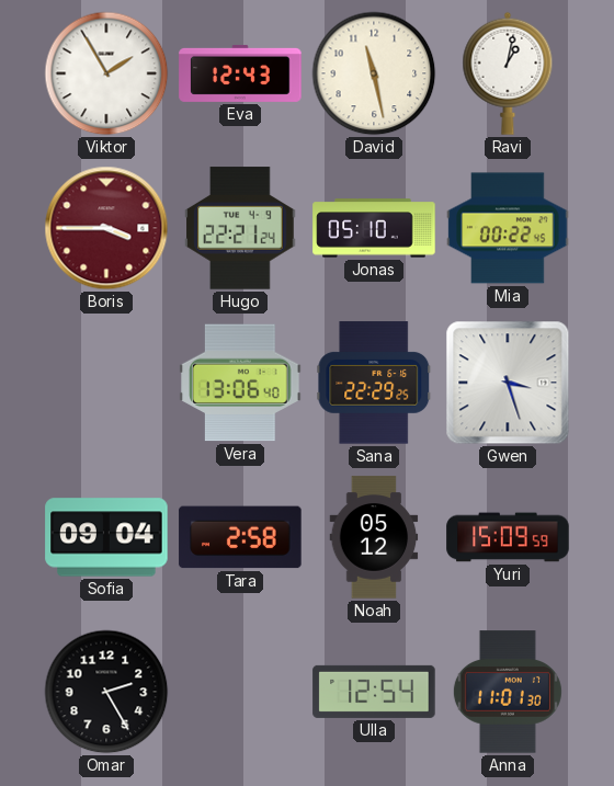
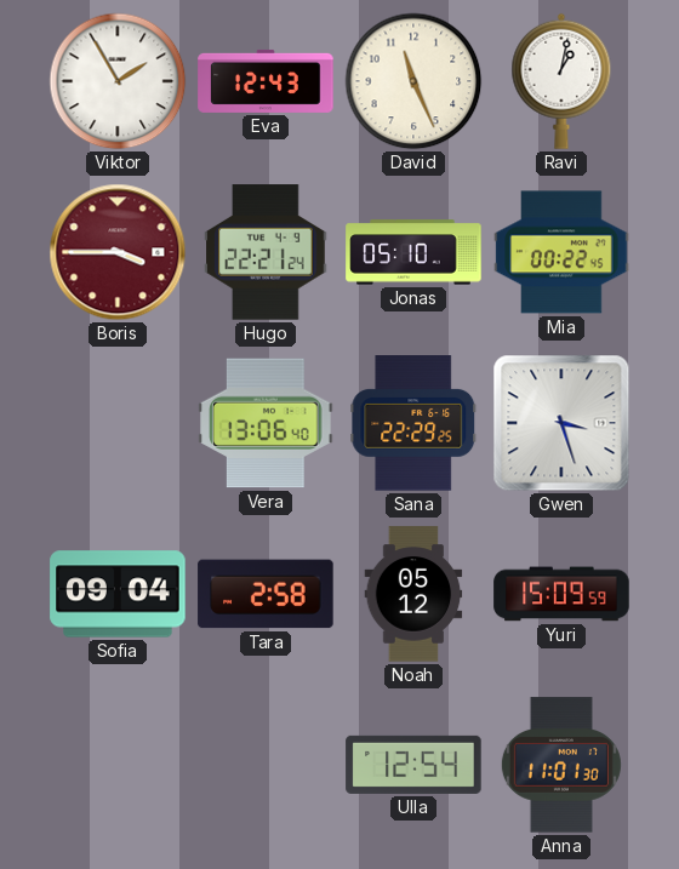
David: 11:28 -> 11:26
Omar: 2:25 -> none
